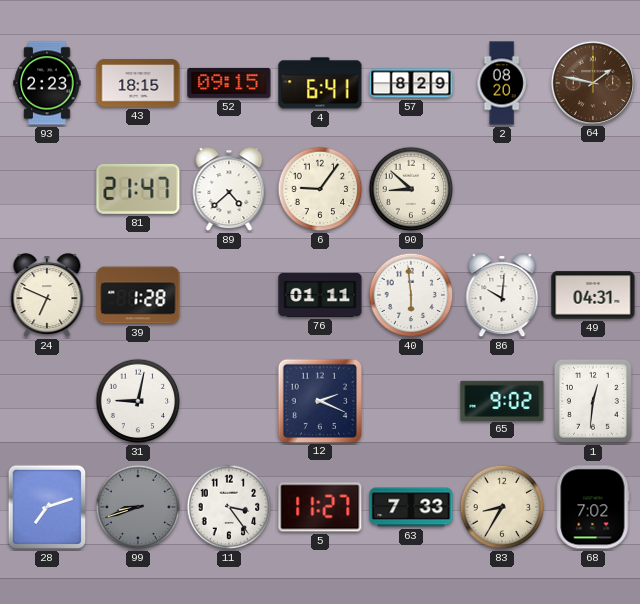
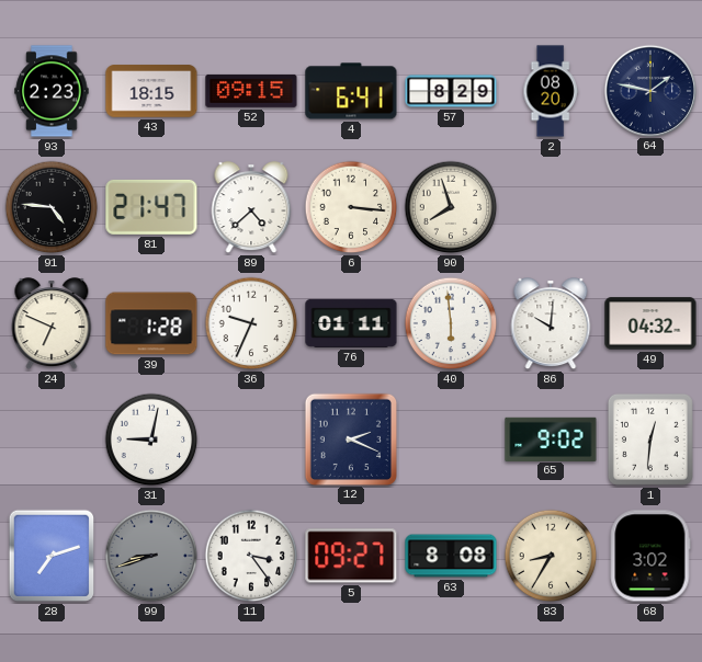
64 dial: brown -> navy
91: none -> 4:46
6: 9:06 -> 3:16
90: 8:52 -> 7:57
36: none -> 9:34
49: 04:31 -> 04:32
5: 11:27 -> 09:27
63: 7:33 -> 8:08
68: 7:02 -> 3:02
